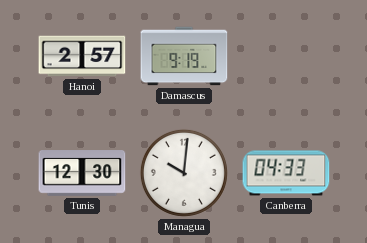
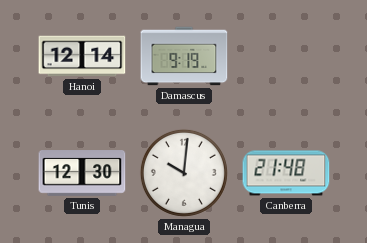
Hanoi: 2:57 -> 12:14
Canberra: 04:33 -> 21:48
